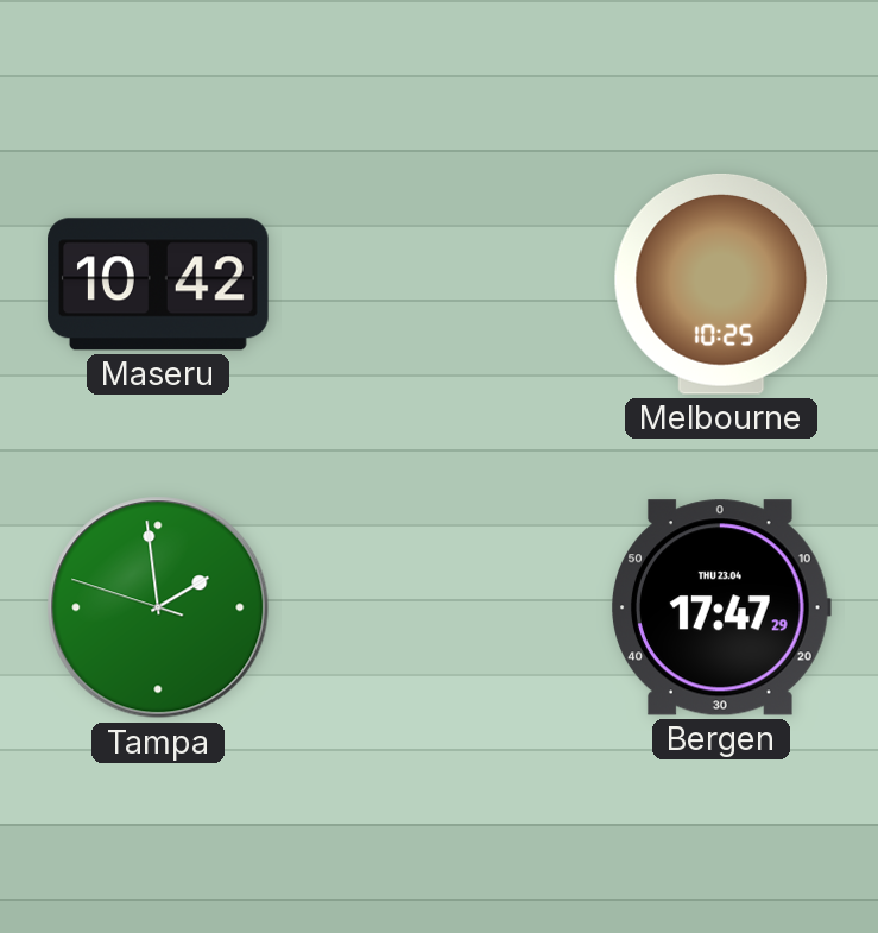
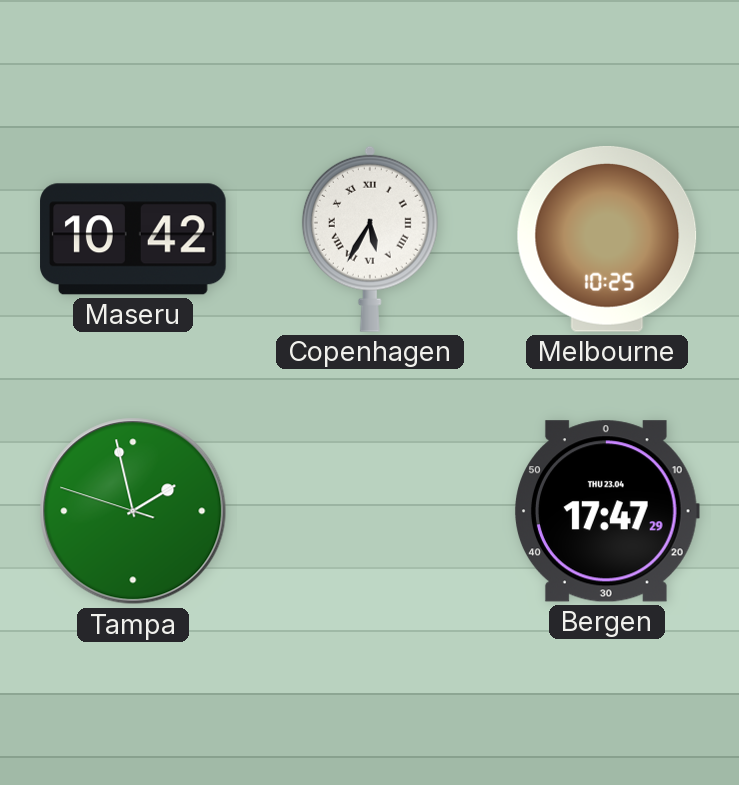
Copenhagen: none -> 5:35
Tampa: 1:58 -> 1:57
